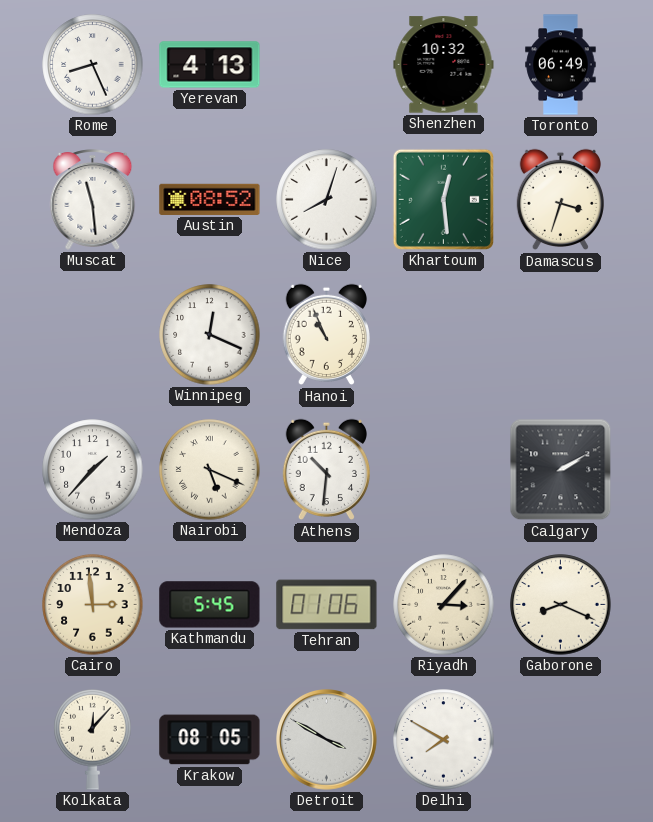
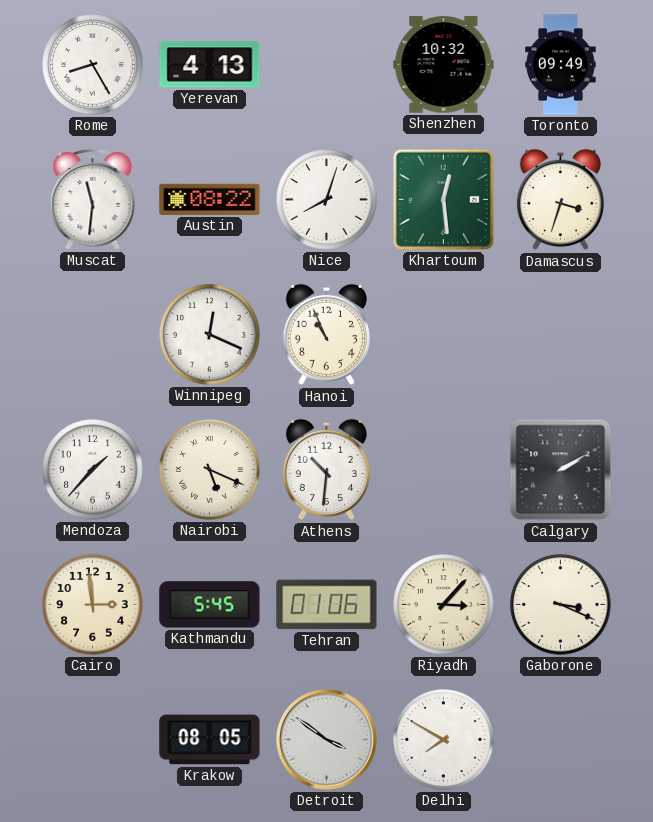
Rome: 8:26 -> 8:25
Toronto: 06:49 -> 09:49
Muscat: 11:29 -> 11:31
Austin: 08:52 -> 08:22
Gaborone: 8:19 -> 3:19
Kolkata: 12:07 -> none
Detroit: 3:50 -> 3:51
